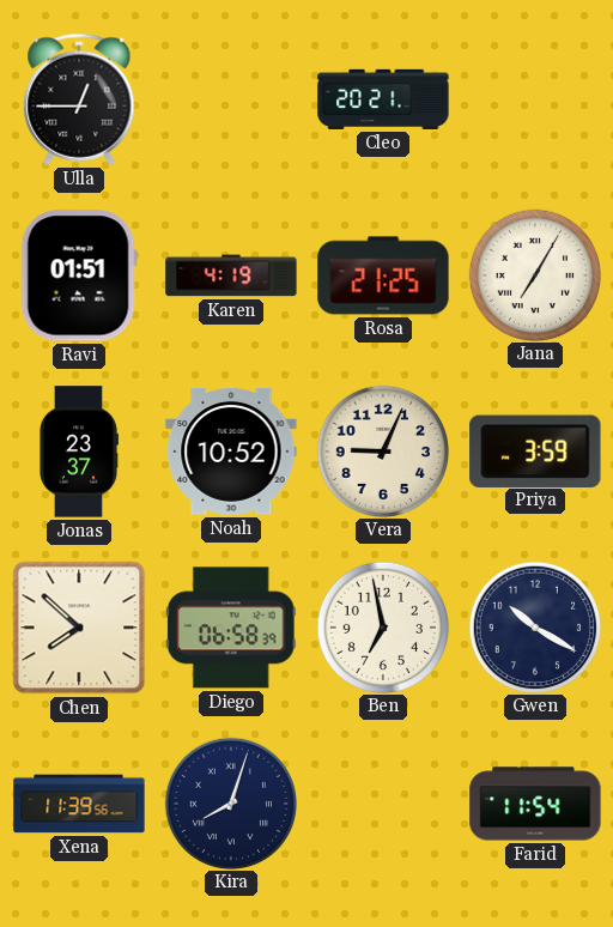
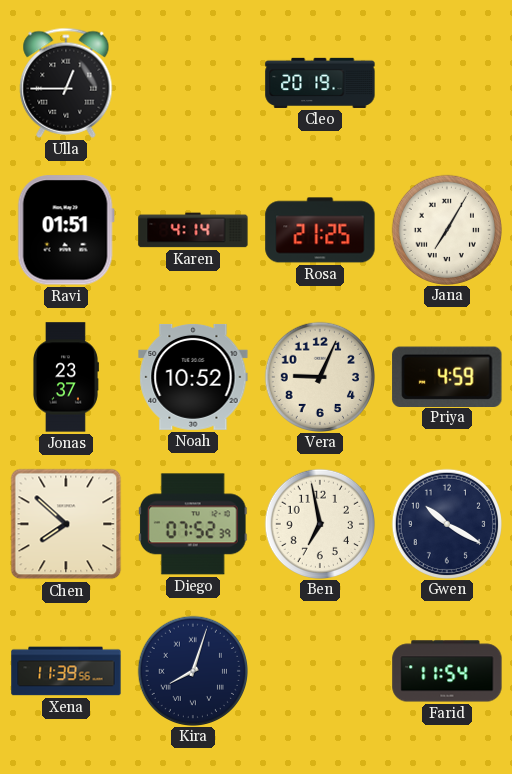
Cleo: 20:21 -> 20:19
Karen: 4:19 -> 4:14
Priya: 3:59 -> 4:59
Diego: 06:58 -> 07:52
